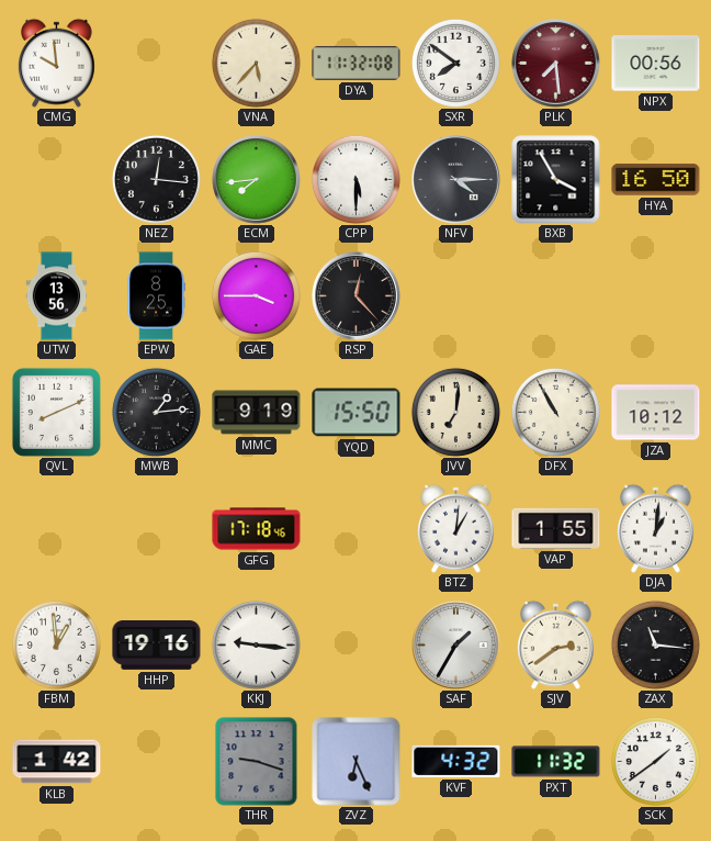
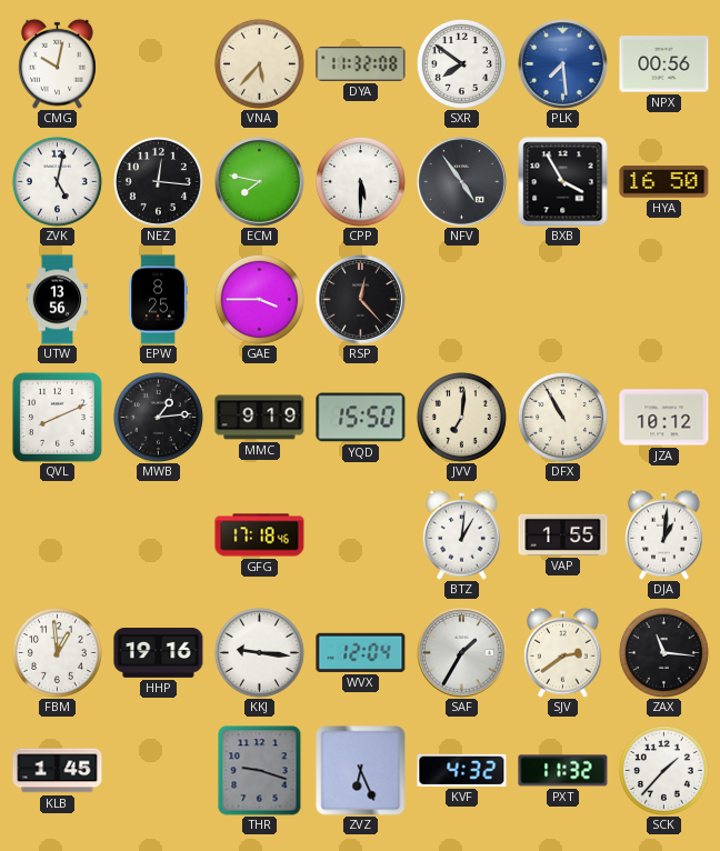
CMG: 9:59 -> 10:02
PLK dial: burgundy -> blue
ZVK: none -> 5:02
ECM: 7:44 -> 7:47
NFV: 4:15 -> 4:54
WVX: none -> 12:04
KLB: 1:42 -> 1:45
SCK: 1:39 -> 1:37
